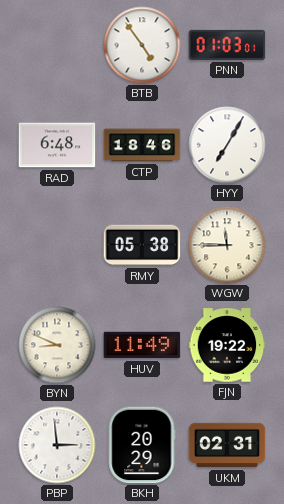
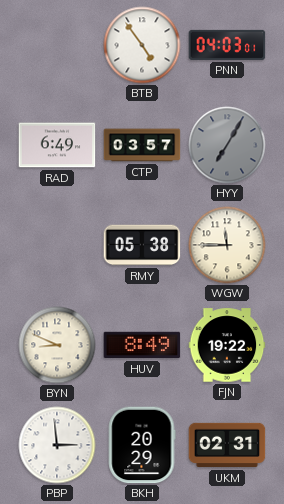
PNN: 01:03 -> 04:03
RAD: 6:48 -> 6:49
CTP: 18:46 -> 03:57
HYY dial: white -> grey
HUV: 11:49 -> 8:49
